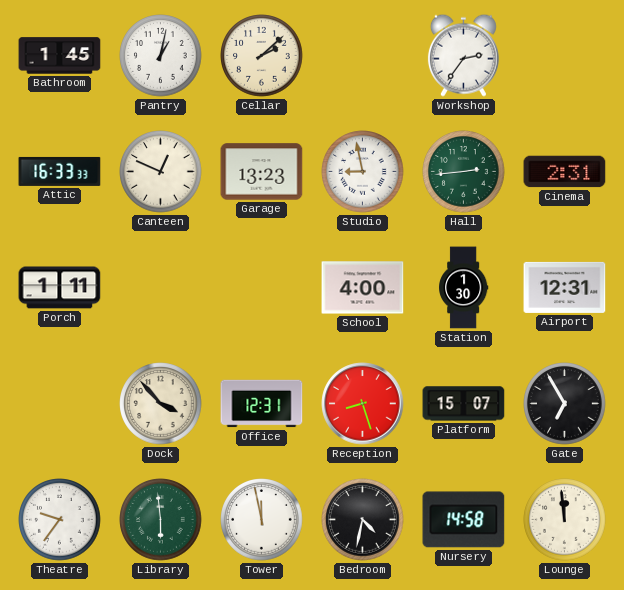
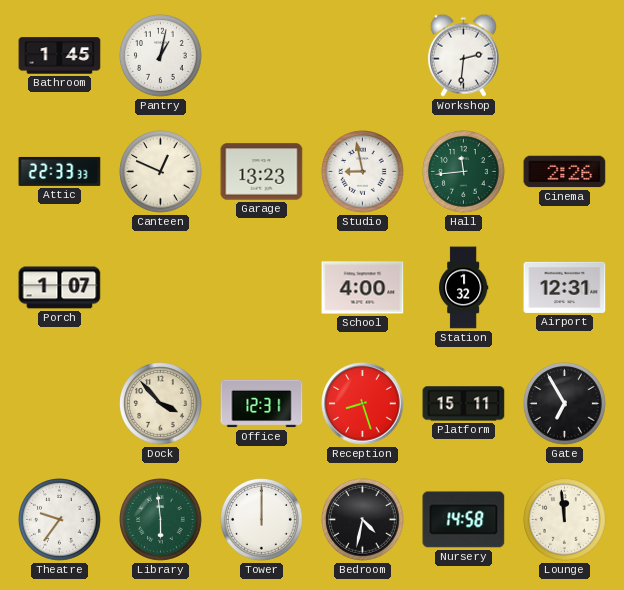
Cellar: 2:08 -> none
Workshop: 2:36 -> 2:31
Attic: 16:33 -> 22:33
Hall: 2:44 -> 11:44
Cinema: 2:31 -> 2:26
Porch: 1:11 -> 1:07
Station: 1:30 -> 1:32
Platform: 15:07 -> 15:11
Tower: 11:58 -> 12:00
